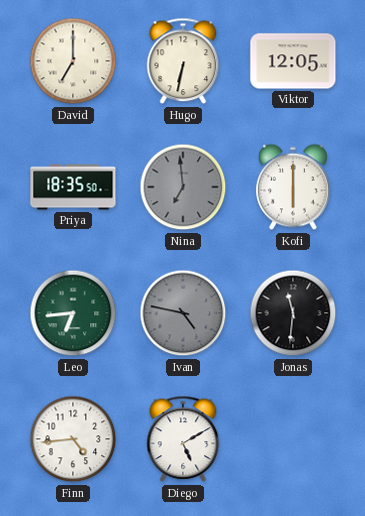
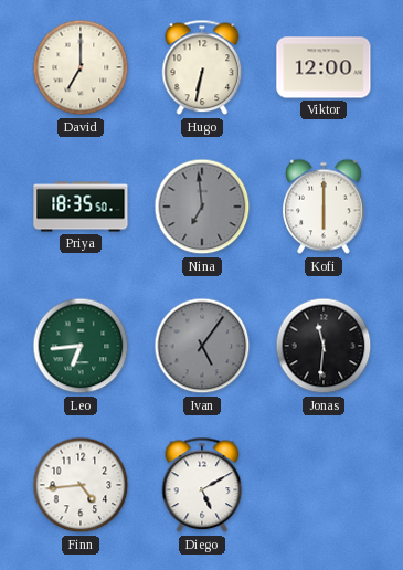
Viktor: 12:05 -> 12:00
Ivan: 4:47 -> 5:06
